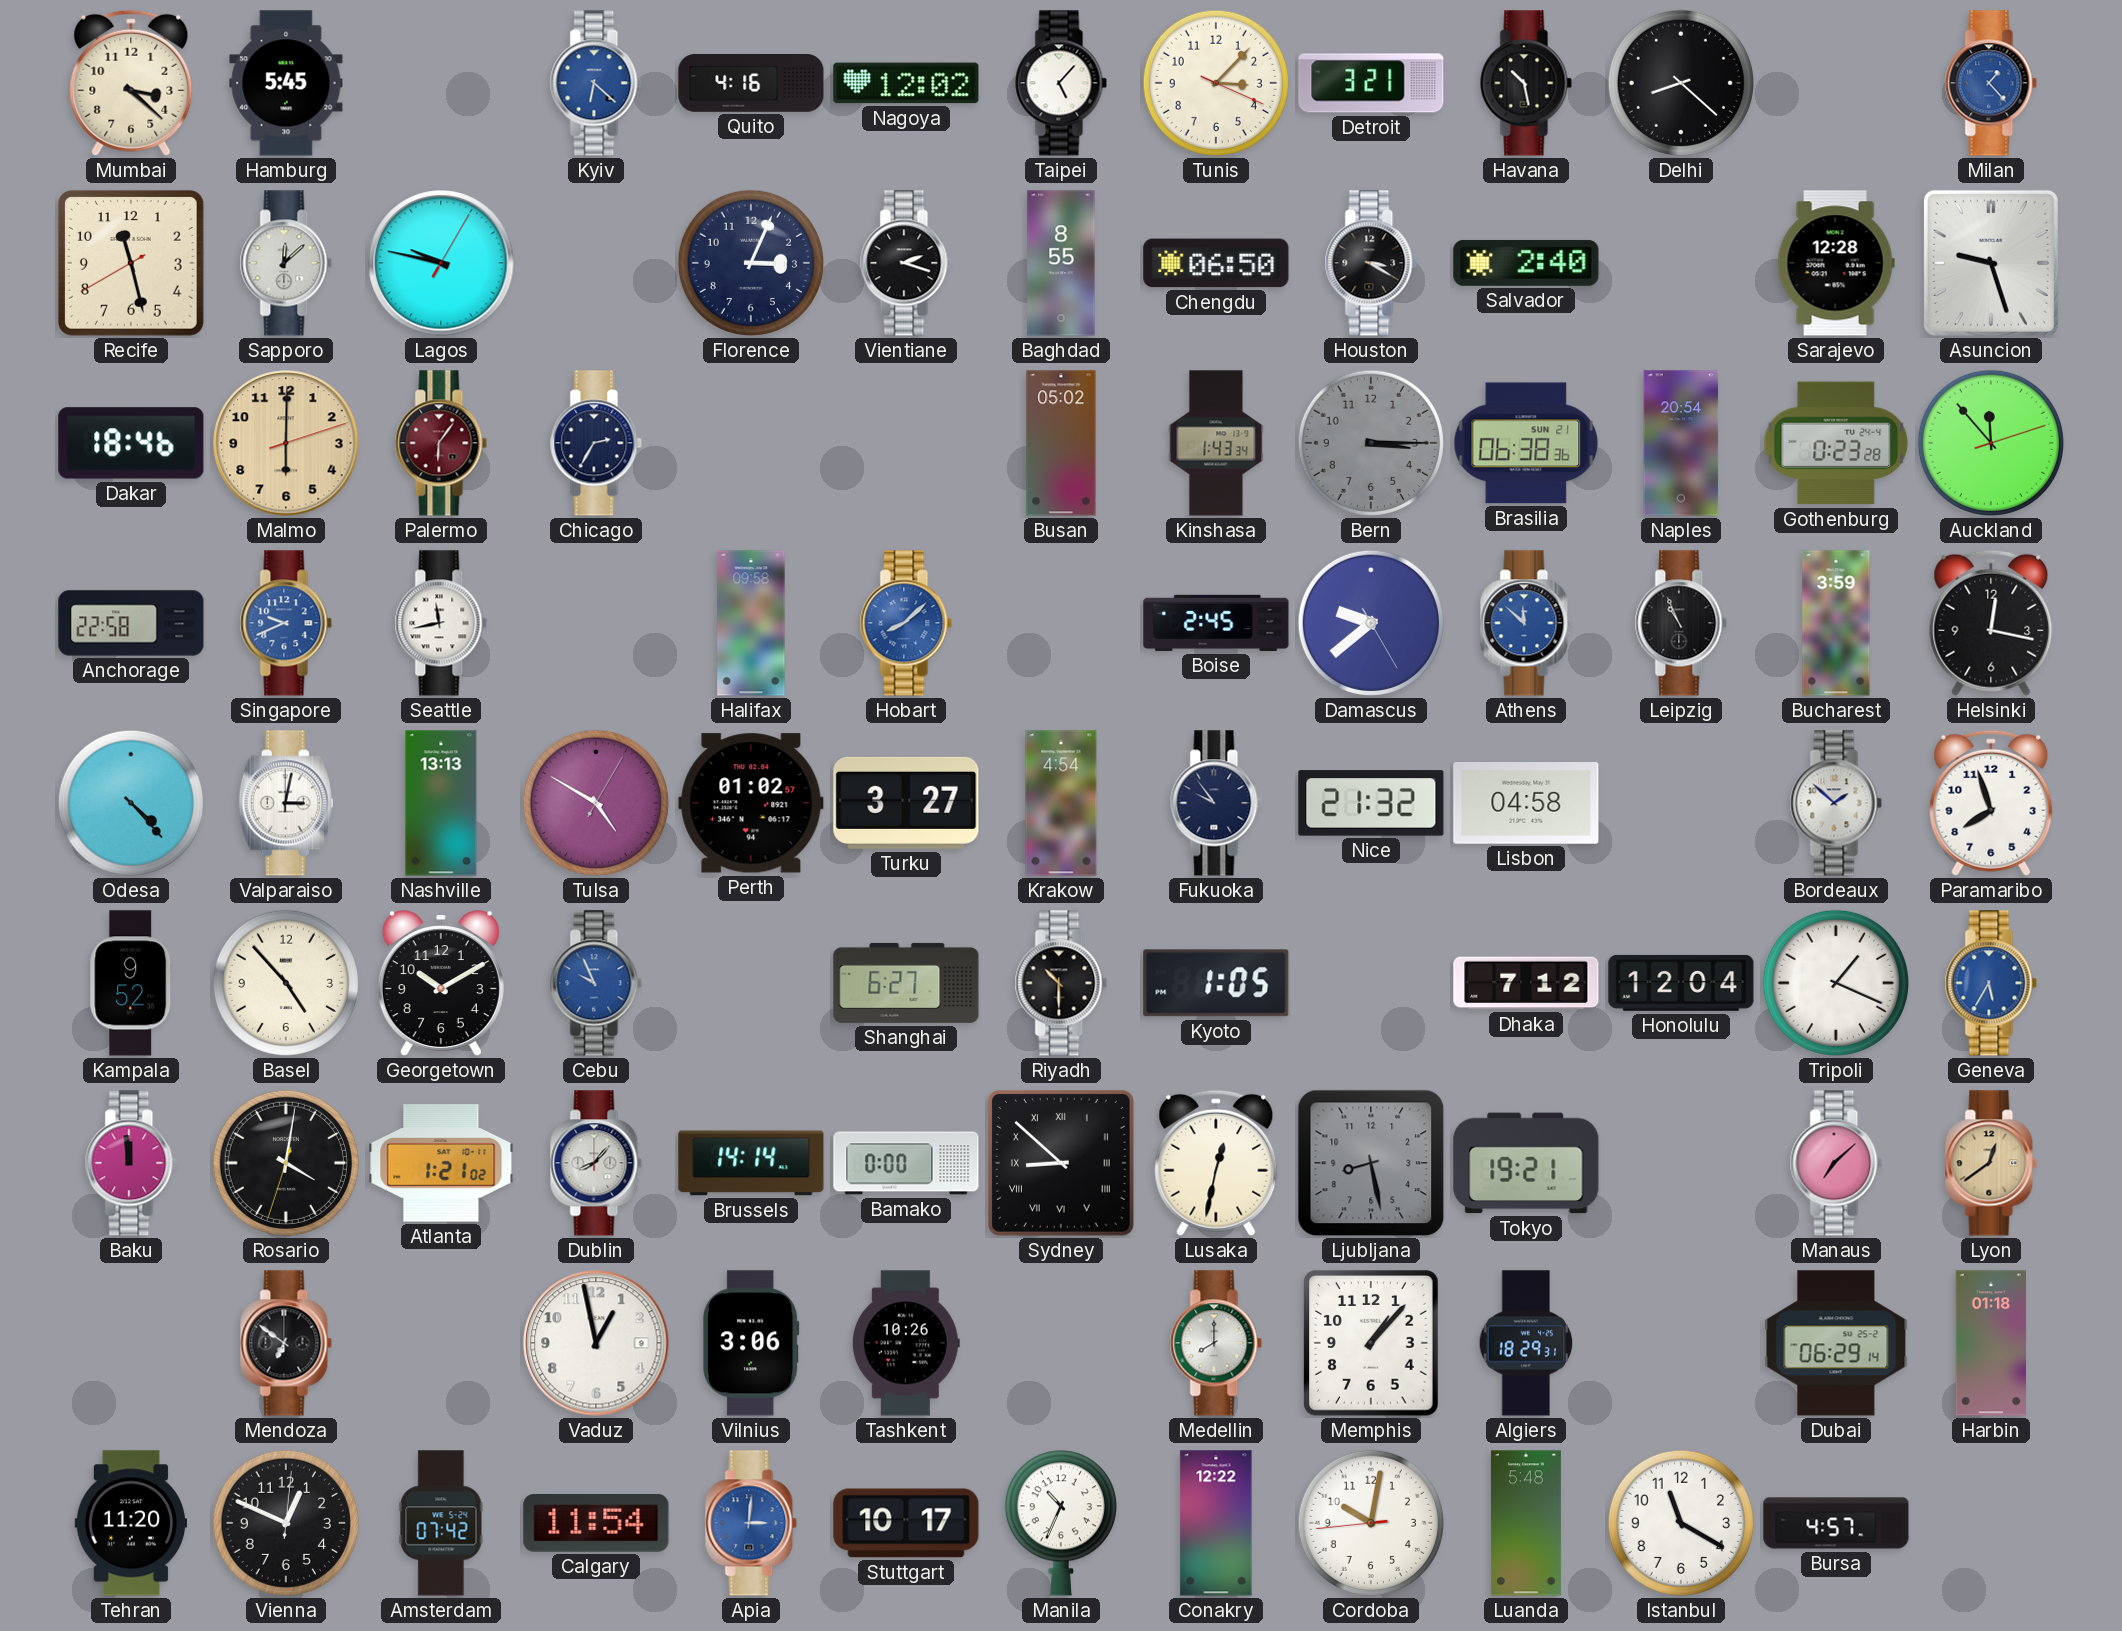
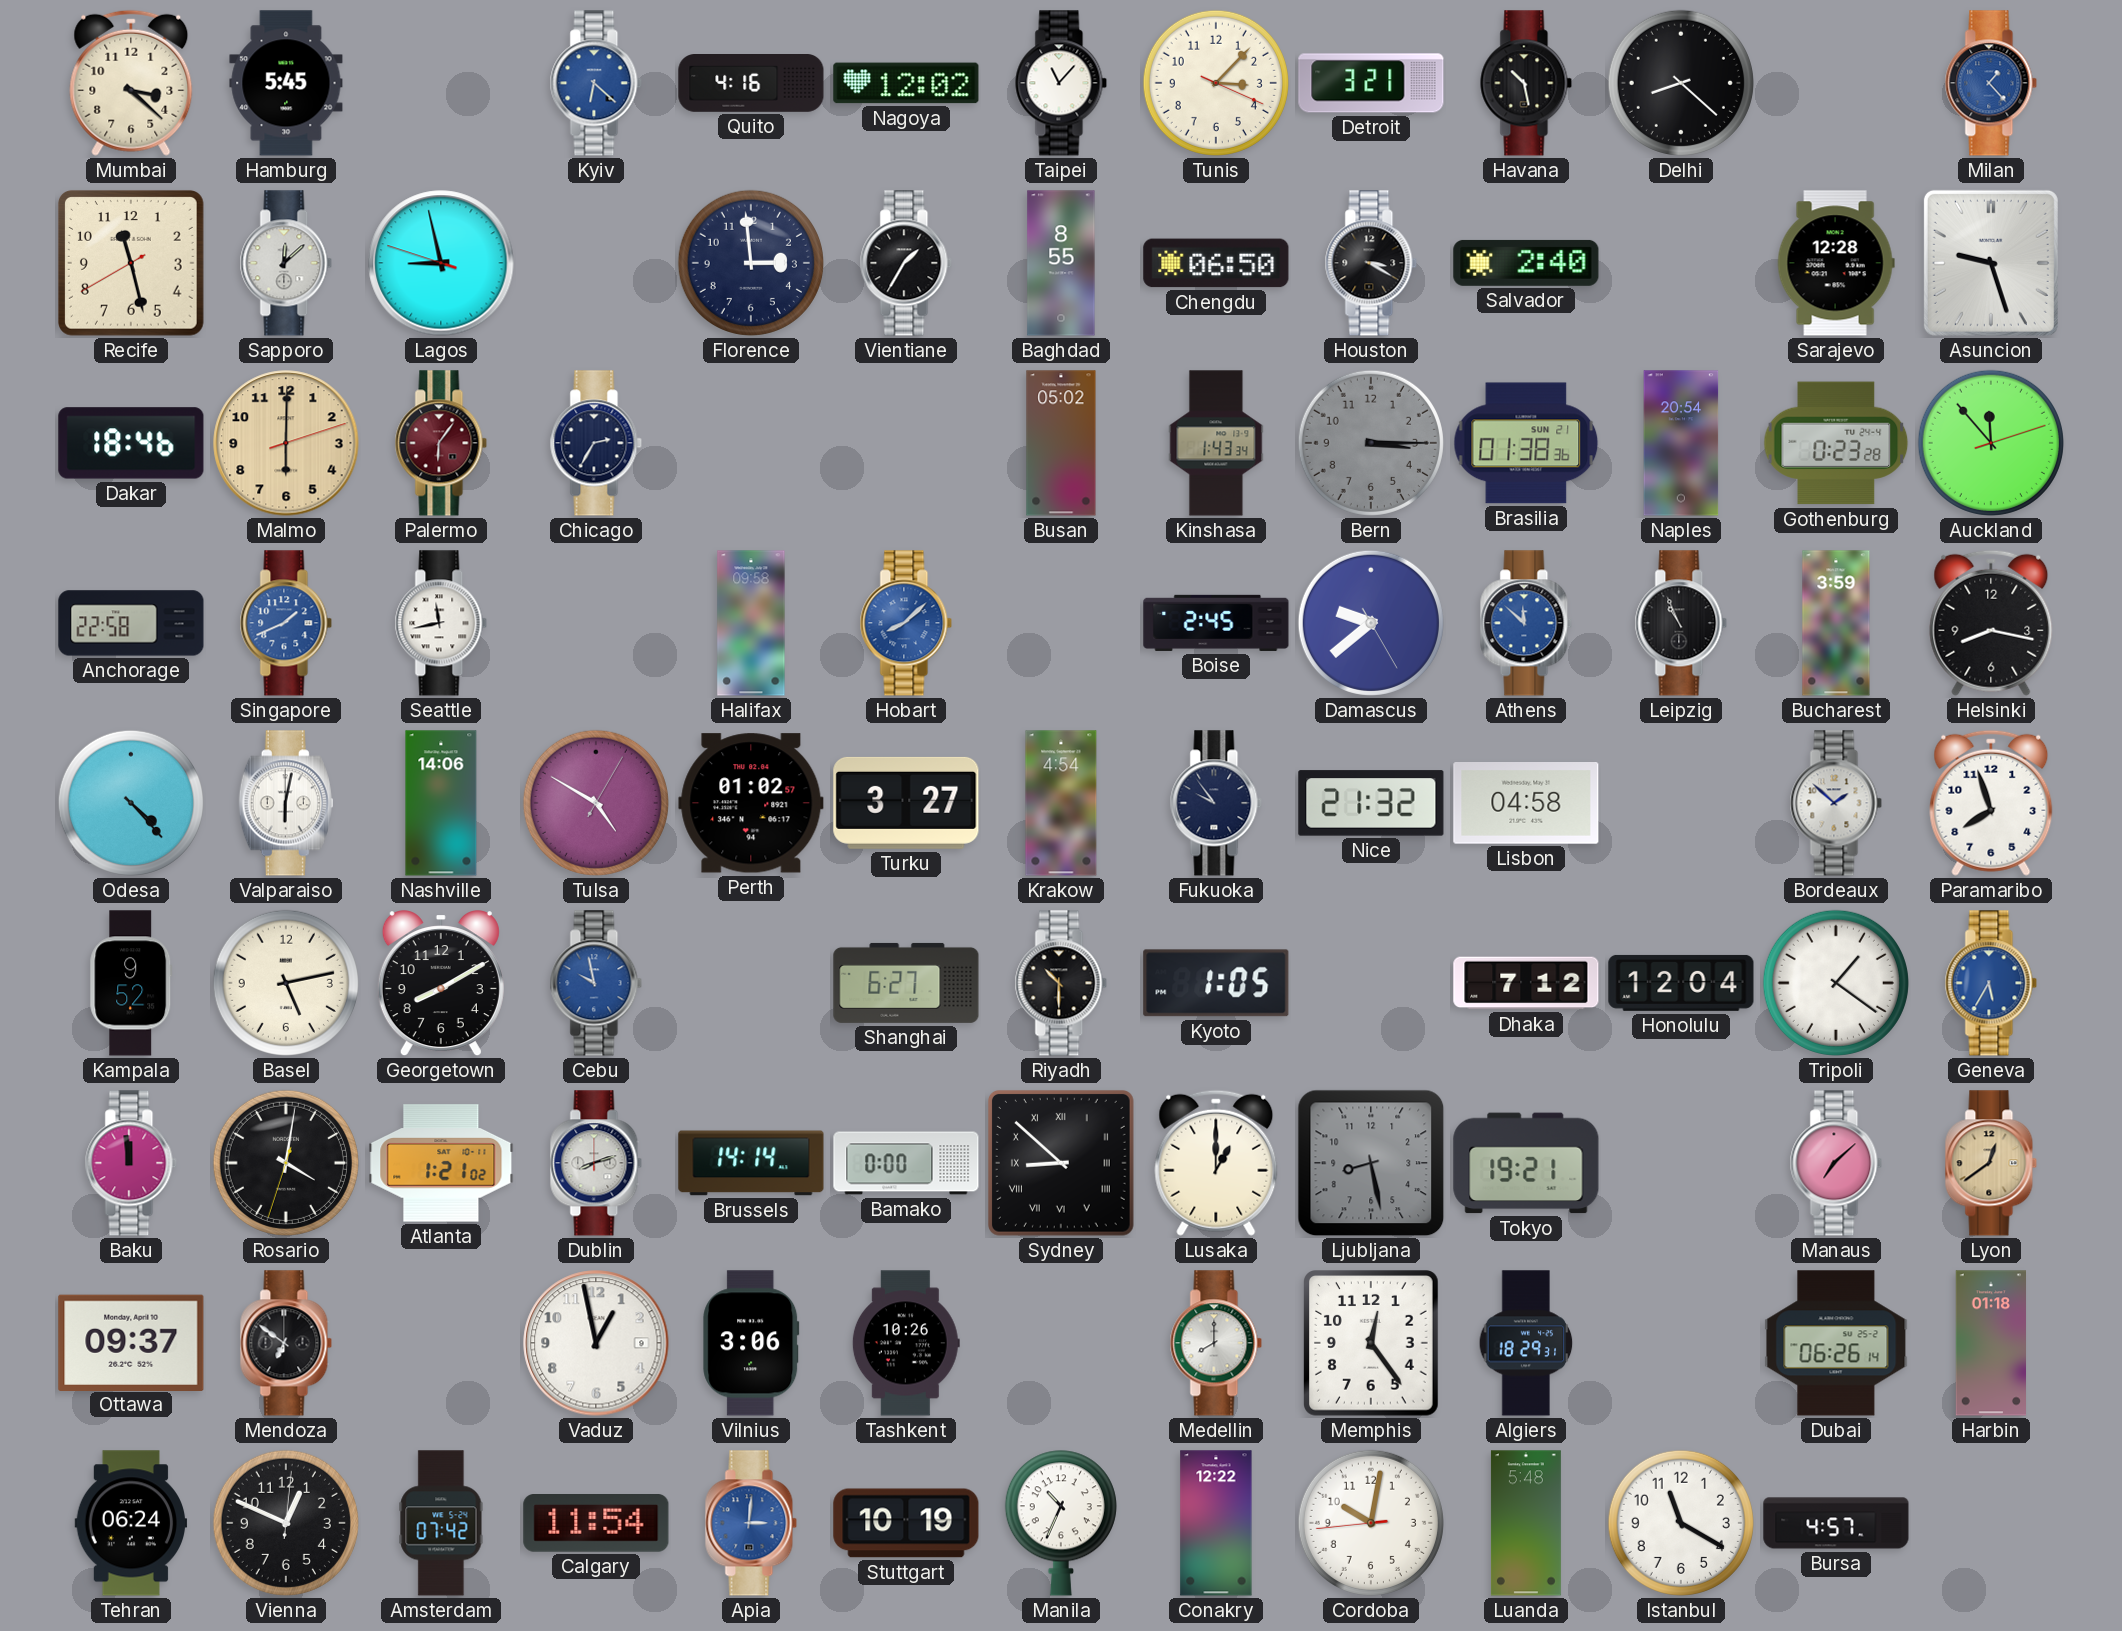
Taipei: 5:07 -> 11:07
Lagos: 9:47 -> 8:57
Florence: 3:04 -> 2:59
Vientiane: 2:18 -> 1:35
Brasilia: 06:38 -> 01:38
Singapore: 9:41 -> 1:41
Helsinki: 12:17 -> 8:17
Valparaiso: 3:02 -> 6:02
Nashville: 13:13 -> 14:06
Basel: 4:53 -> 5:13
Georgetown: 10:10 -> 8:10
Cebu: 9:56 -> 9:58
Tripoli: 1:19 -> 1:21
Dublin: 8:07 -> 8:12
Lusaka: 12:32 -> 1:00
Ottawa: none -> 09:37
Memphis: 1:07 -> 12:24
Dubai: 06:29 -> 06:26
Tehran: 11:20 -> 06:24
Stuttgart: 10:17 -> 10:19
